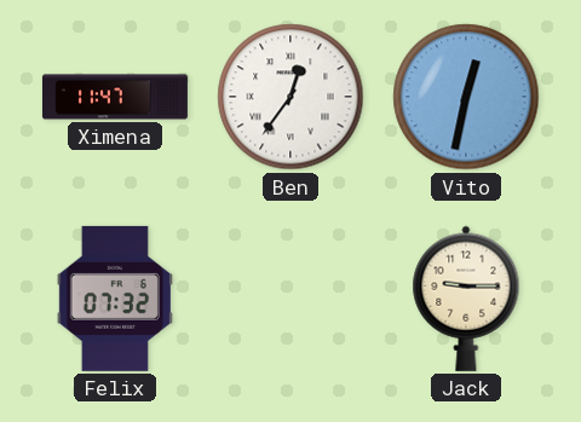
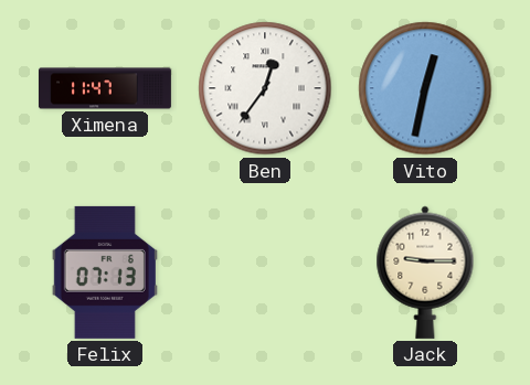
Felix: 07:32 -> 07:13
